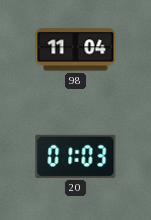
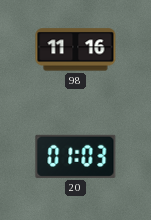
98: 11:04 -> 11:16
